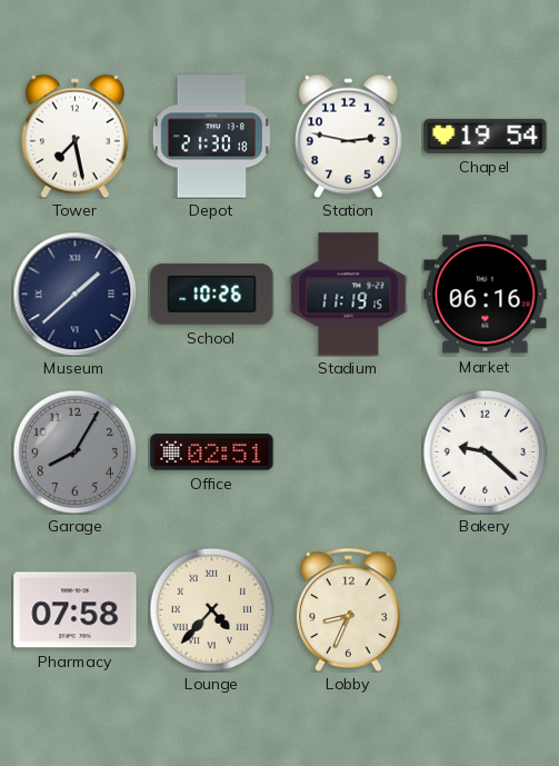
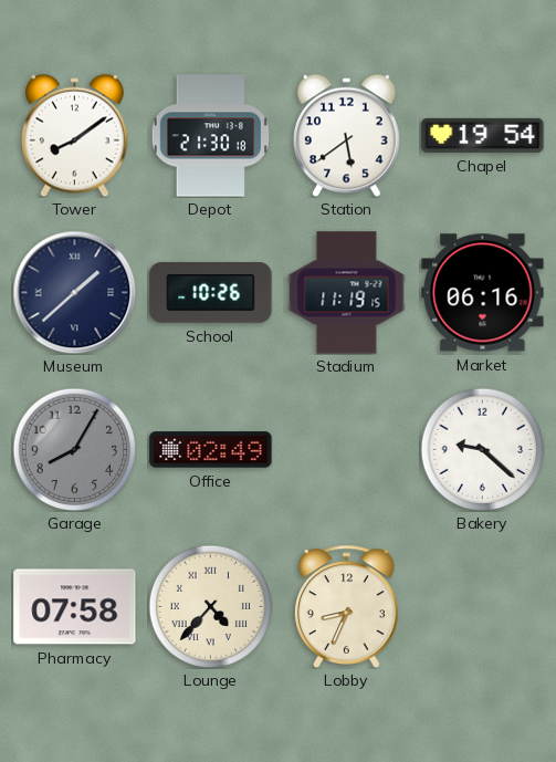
Tower: 7:28 -> 8:09
Station: 2:47 -> 5:39
Office: 02:51 -> 02:49
